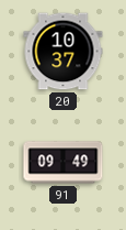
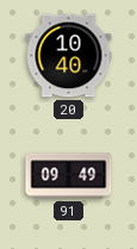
20: 10:37 -> 10:40
